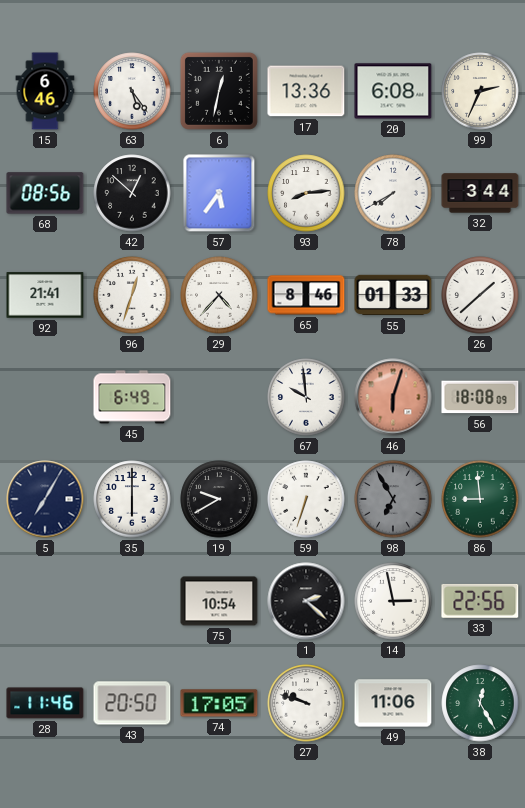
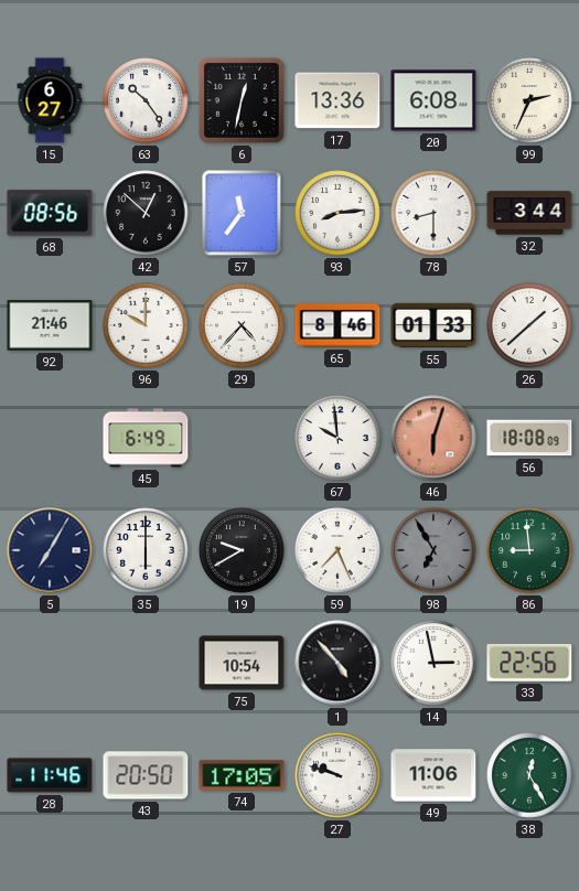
15: 6:46 -> 6:27
63: 5:24 -> 10:24
57: 5:36 -> 11:36
78: 7:40 -> 8:30
92: 21:41 -> 21:46
96: 12:33 -> 10:00
59: 6:33 -> 7:26
1: 2:22 -> 4:53
